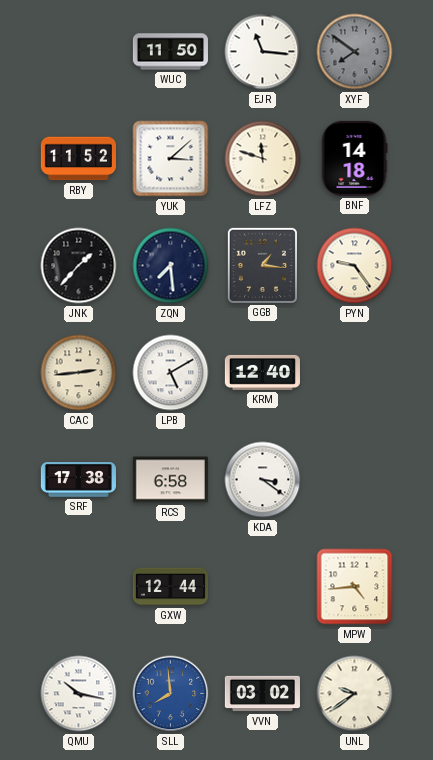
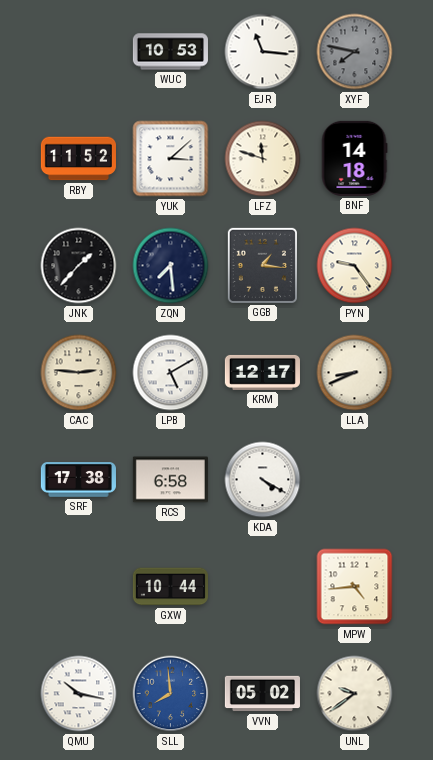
WUC: 11:50 -> 10:53
XYF: 7:51 -> 7:47
CAC: 2:44 -> 2:46
KRM: 12:40 -> 12:17
LLA: none -> 8:41
KDA: 3:21 -> 4:20
GXW: 12:44 -> 10:44
VVN: 03:02 -> 05:02
